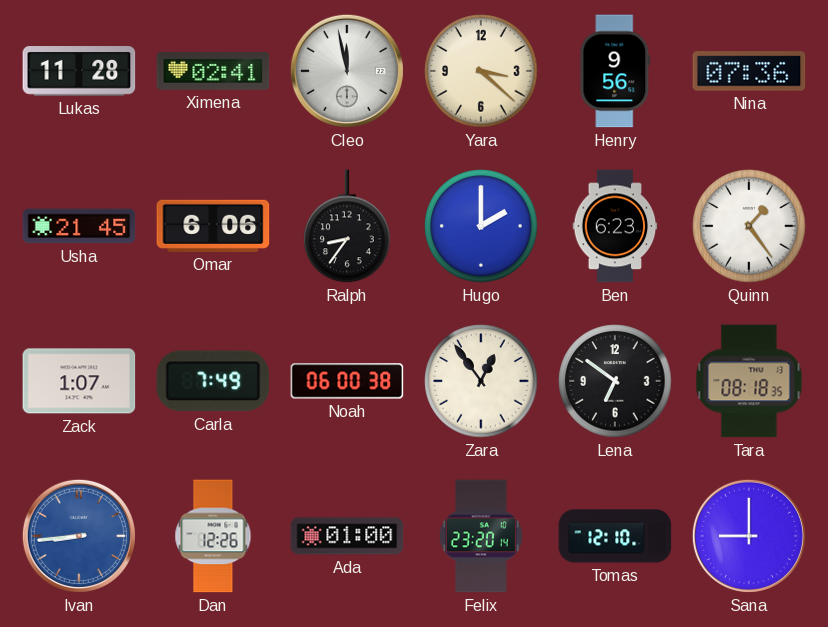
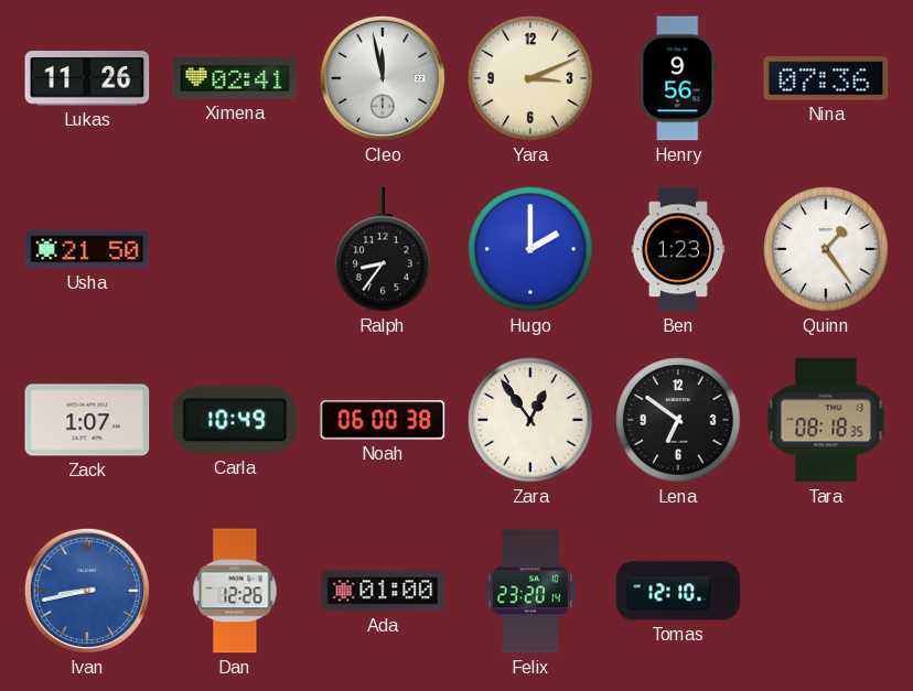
Lukas: 11:28 -> 11:26
Yara: 3:22 -> 3:11
Usha: 21:45 -> 21:50
Omar: 6:06 -> none
Ben: 6:23 -> 1:23
Carla: 7:49 -> 10:49
Ivan: 8:44 -> 8:43
Sana: 9:00 -> none
